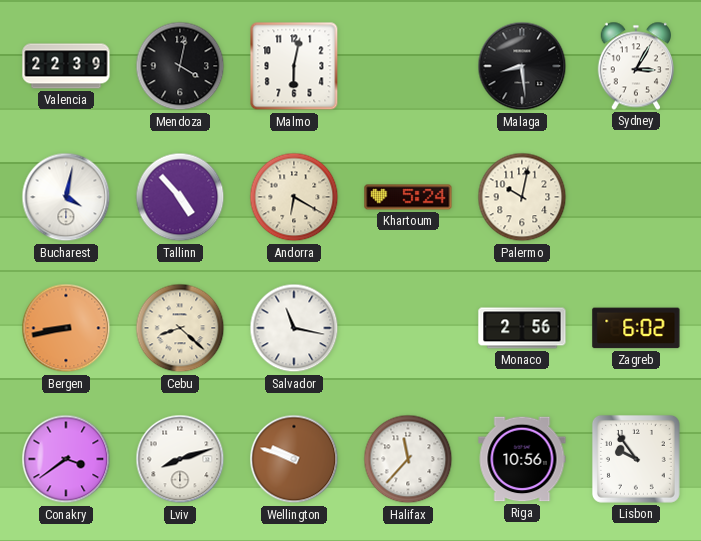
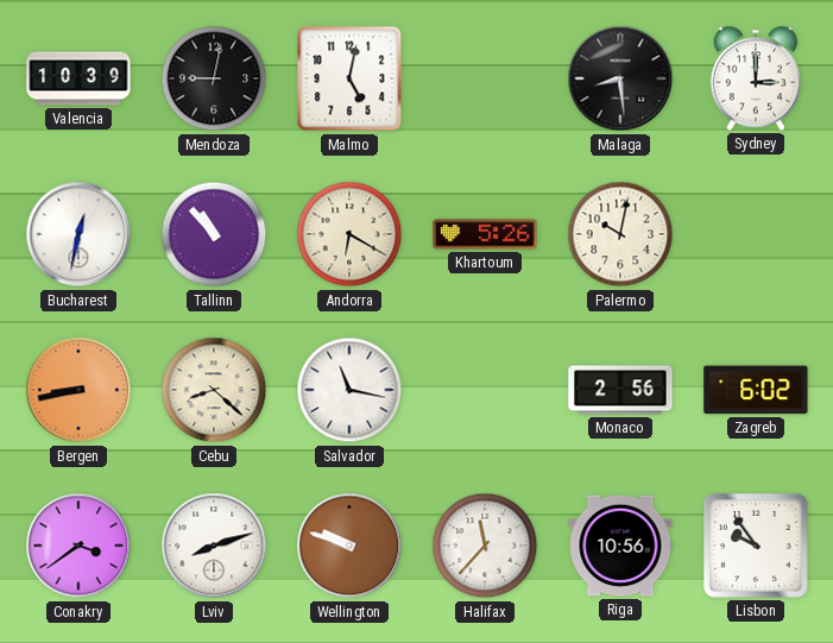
Valencia: 22:39 -> 10:39
Mendoza: 4:02 -> 9:02
Malmo: 6:02 -> 5:02
Sydney: 3:05 -> 3:00
Bucharest: 4:02 -> 12:32
Tallinn: 4:53 -> 10:53
Khartoum: 5:24 -> 5:26
